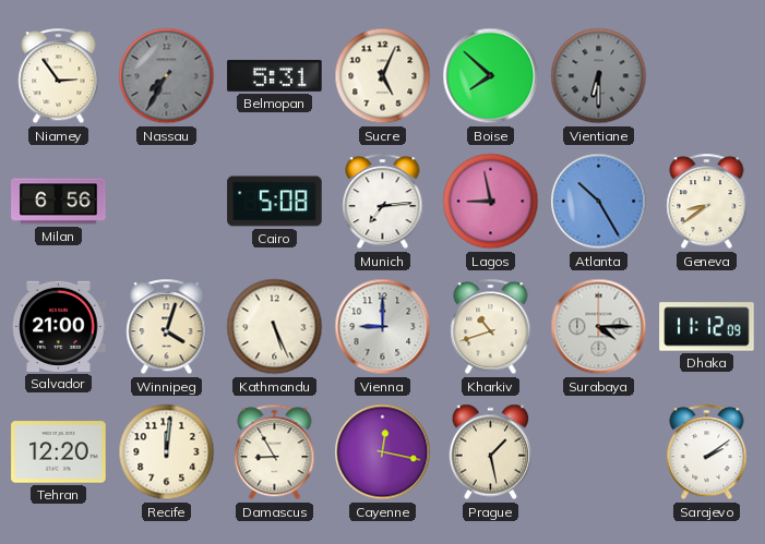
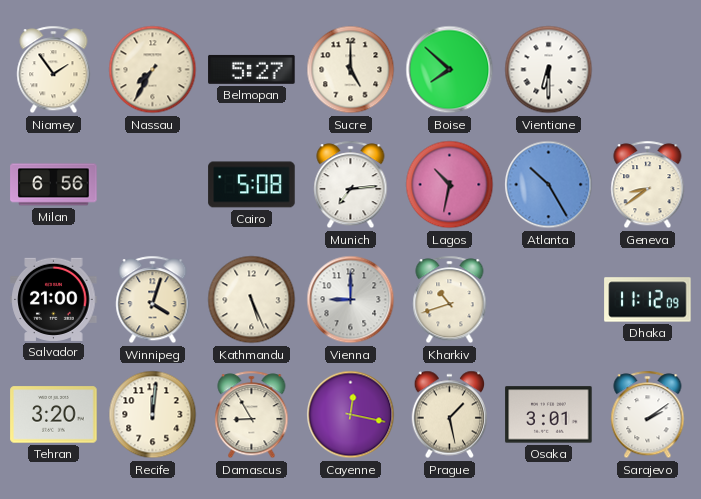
Niamey: 2:54 -> 1:54
Nassau dial: grey -> cream
Belmopan: 5:31 -> 5:27
Sucre: 5:04 -> 5:00
Vientiane dial: grey -> white
Lagos: 8:58 -> 10:32
Surabaya: 4:15 -> none
Tehran: 12:20 -> 3:20
Osaka: none -> 3:01
